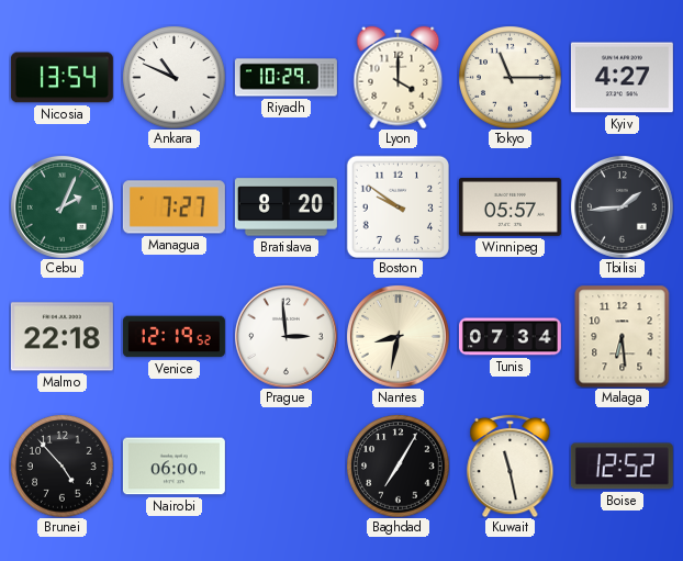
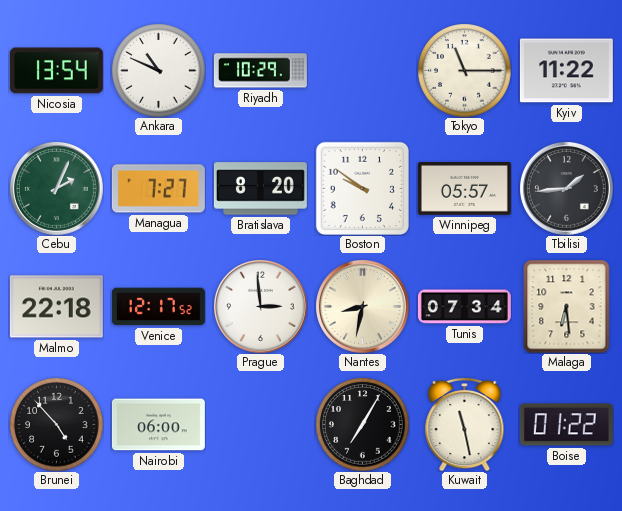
Lyon: 4:00 -> none
Kyiv: 4:27 -> 11:22
Venice: 12:19 -> 12:17
Boise: 12:52 -> 01:22
